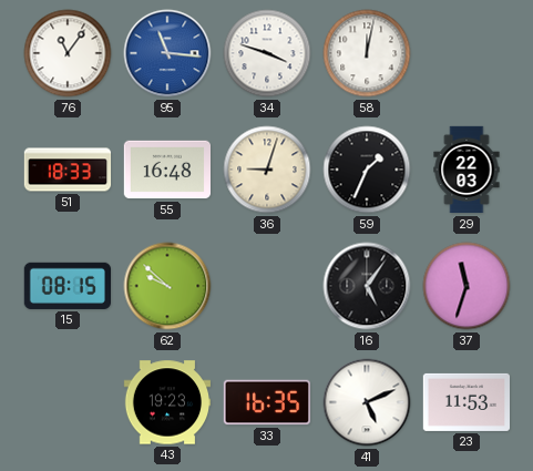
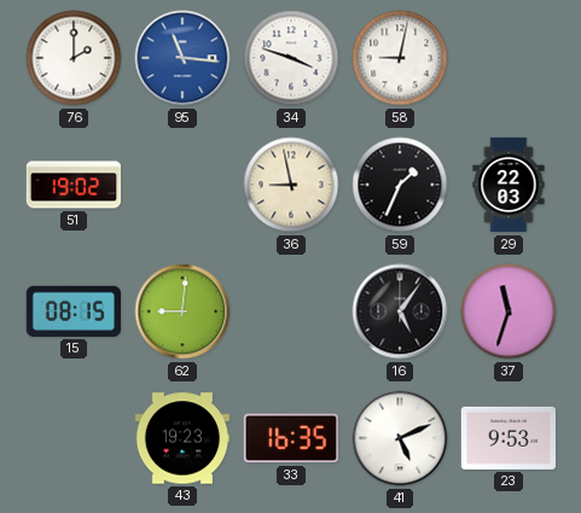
76: 11:06 -> 2:00
58: 12:02 -> 9:02
51: 18:33 -> 19:02
55: 16:48 -> none
36: 9:03 -> 8:58
62: 9:52 -> 9:01
23: 11:53 -> 9:53
